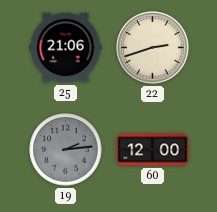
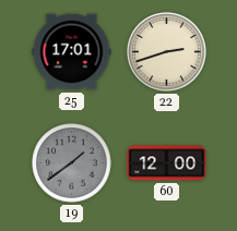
25: 21:06 -> 17:01
19: 2:14 -> 1:39
